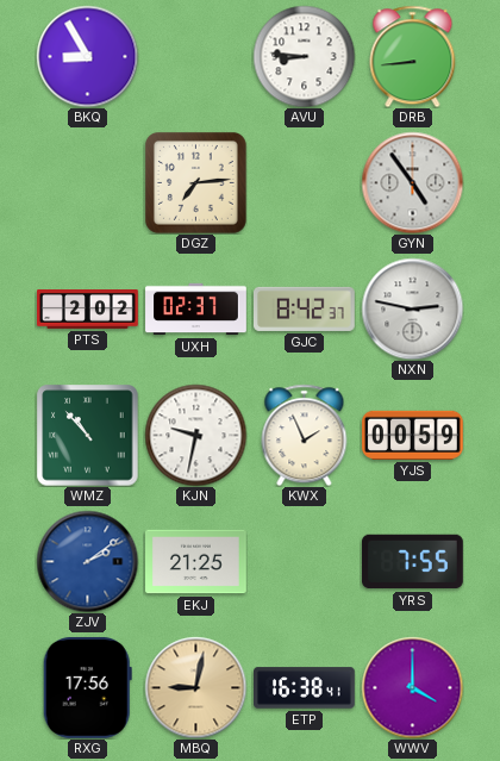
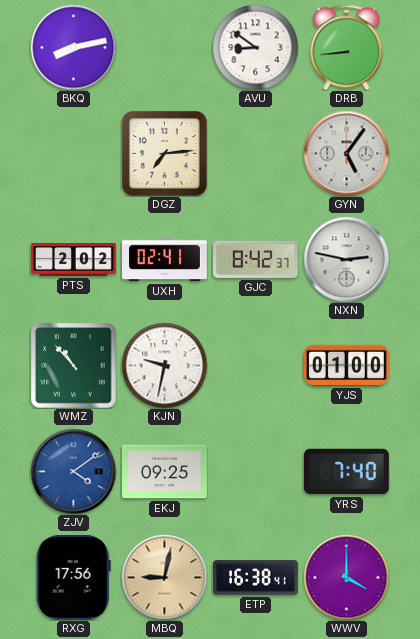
BKQ: 8:55 -> 8:13
AVU: 8:46 -> 8:51
GYN: 4:54 -> 5:06
UXH: 02:37 -> 02:41
KWX: 1:56 -> none
YJS: 00:59 -> 01:00
ZJV: 2:09 -> 4:09
EKJ: 21:25 -> 09:25
YRS: 7:55 -> 7:40
